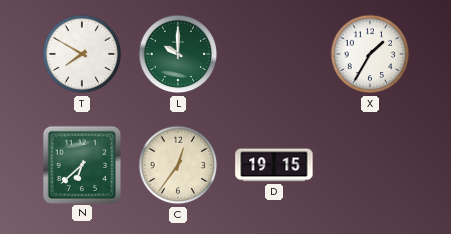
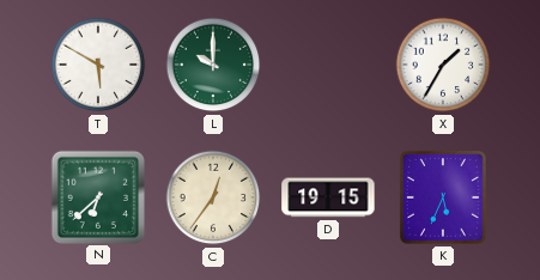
T: 7:50 -> 5:50
K: none -> 5:34
